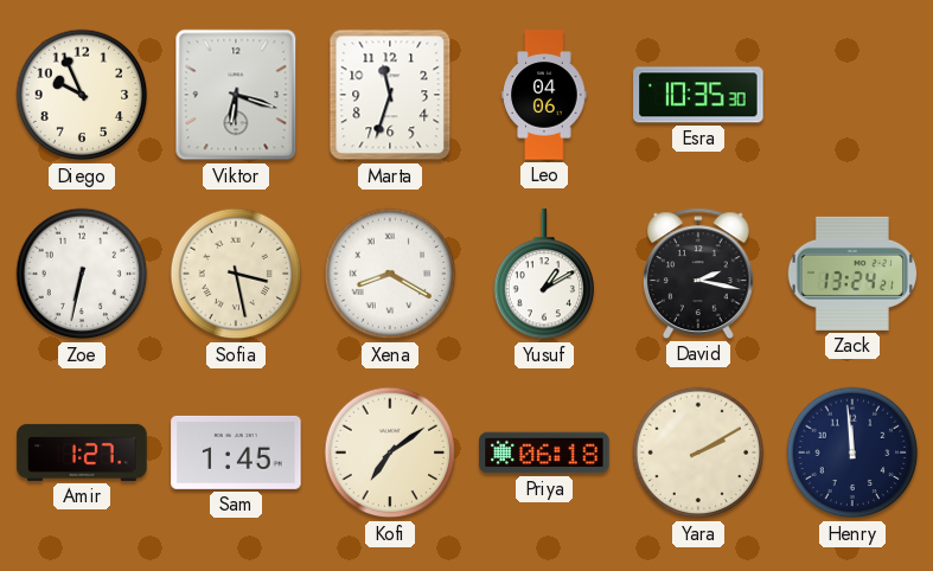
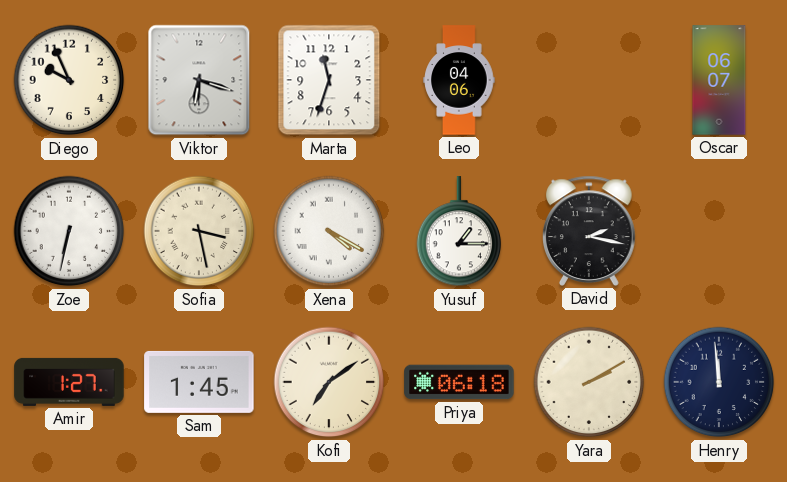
Esra: 10:35 -> none
Oscar: none -> 06:07
Xena: 8:20 -> 4:20
Yusuf: 1:10 -> 1:15
Zack: 13:24 -> none
